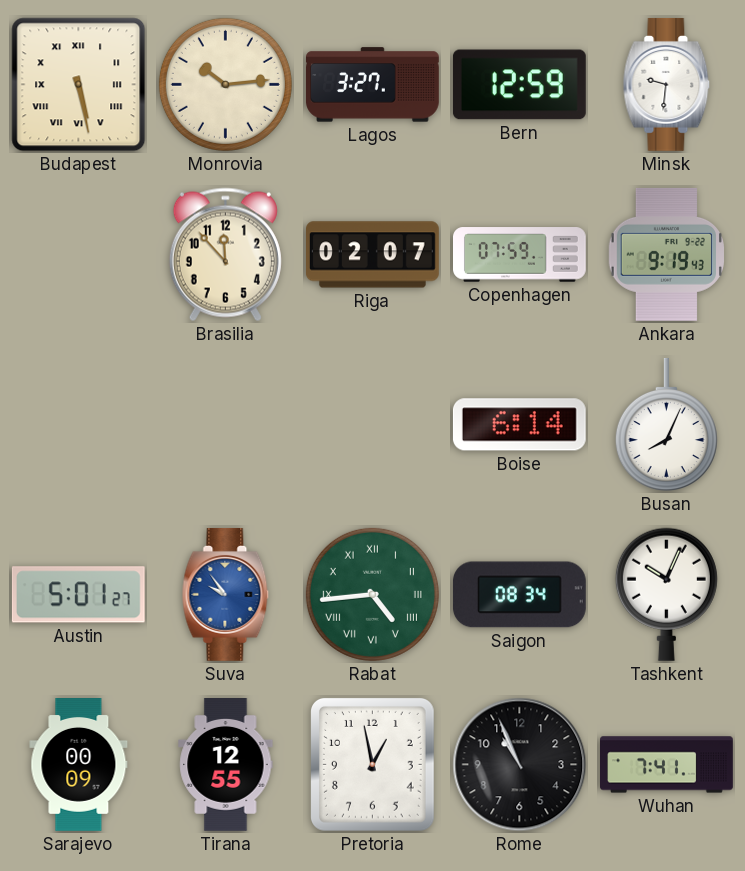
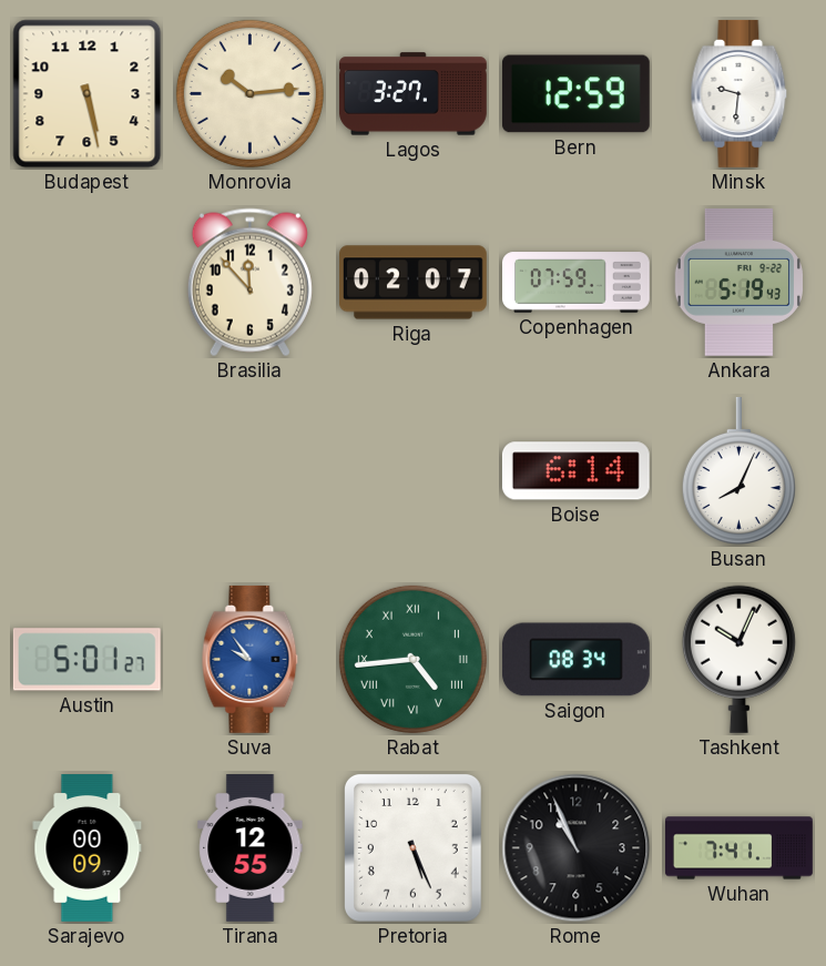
Budapest numerals: Roman -> Arabic
Ankara: 9:19 -> 5:19
Pretoria: 12:58 -> 5:26
